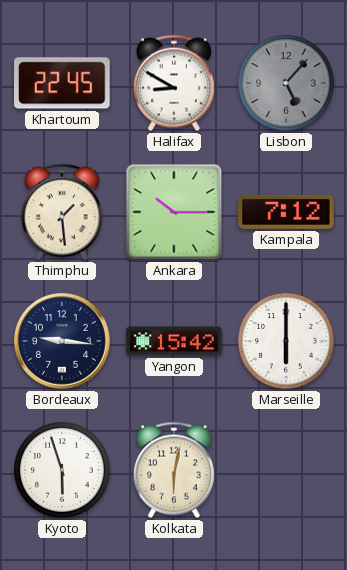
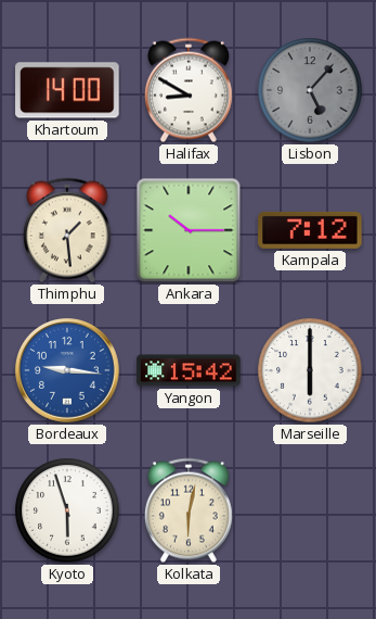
Khartoum: 22:45 -> 14:00
Bordeaux dial: navy -> blue
